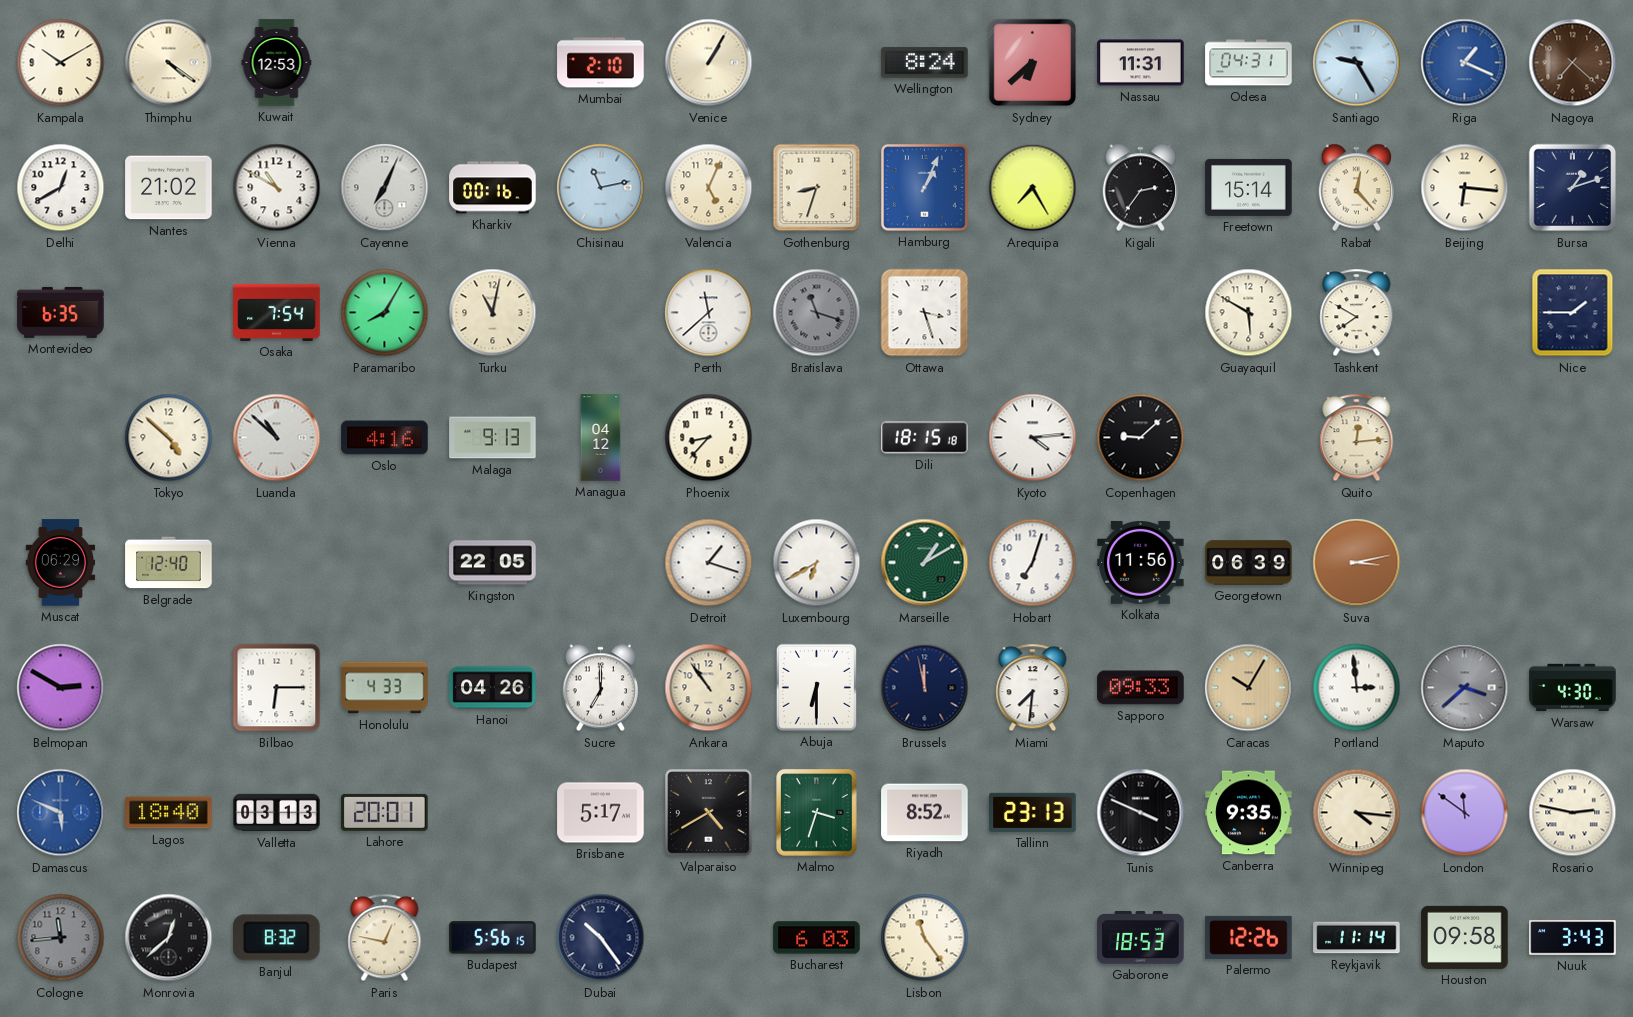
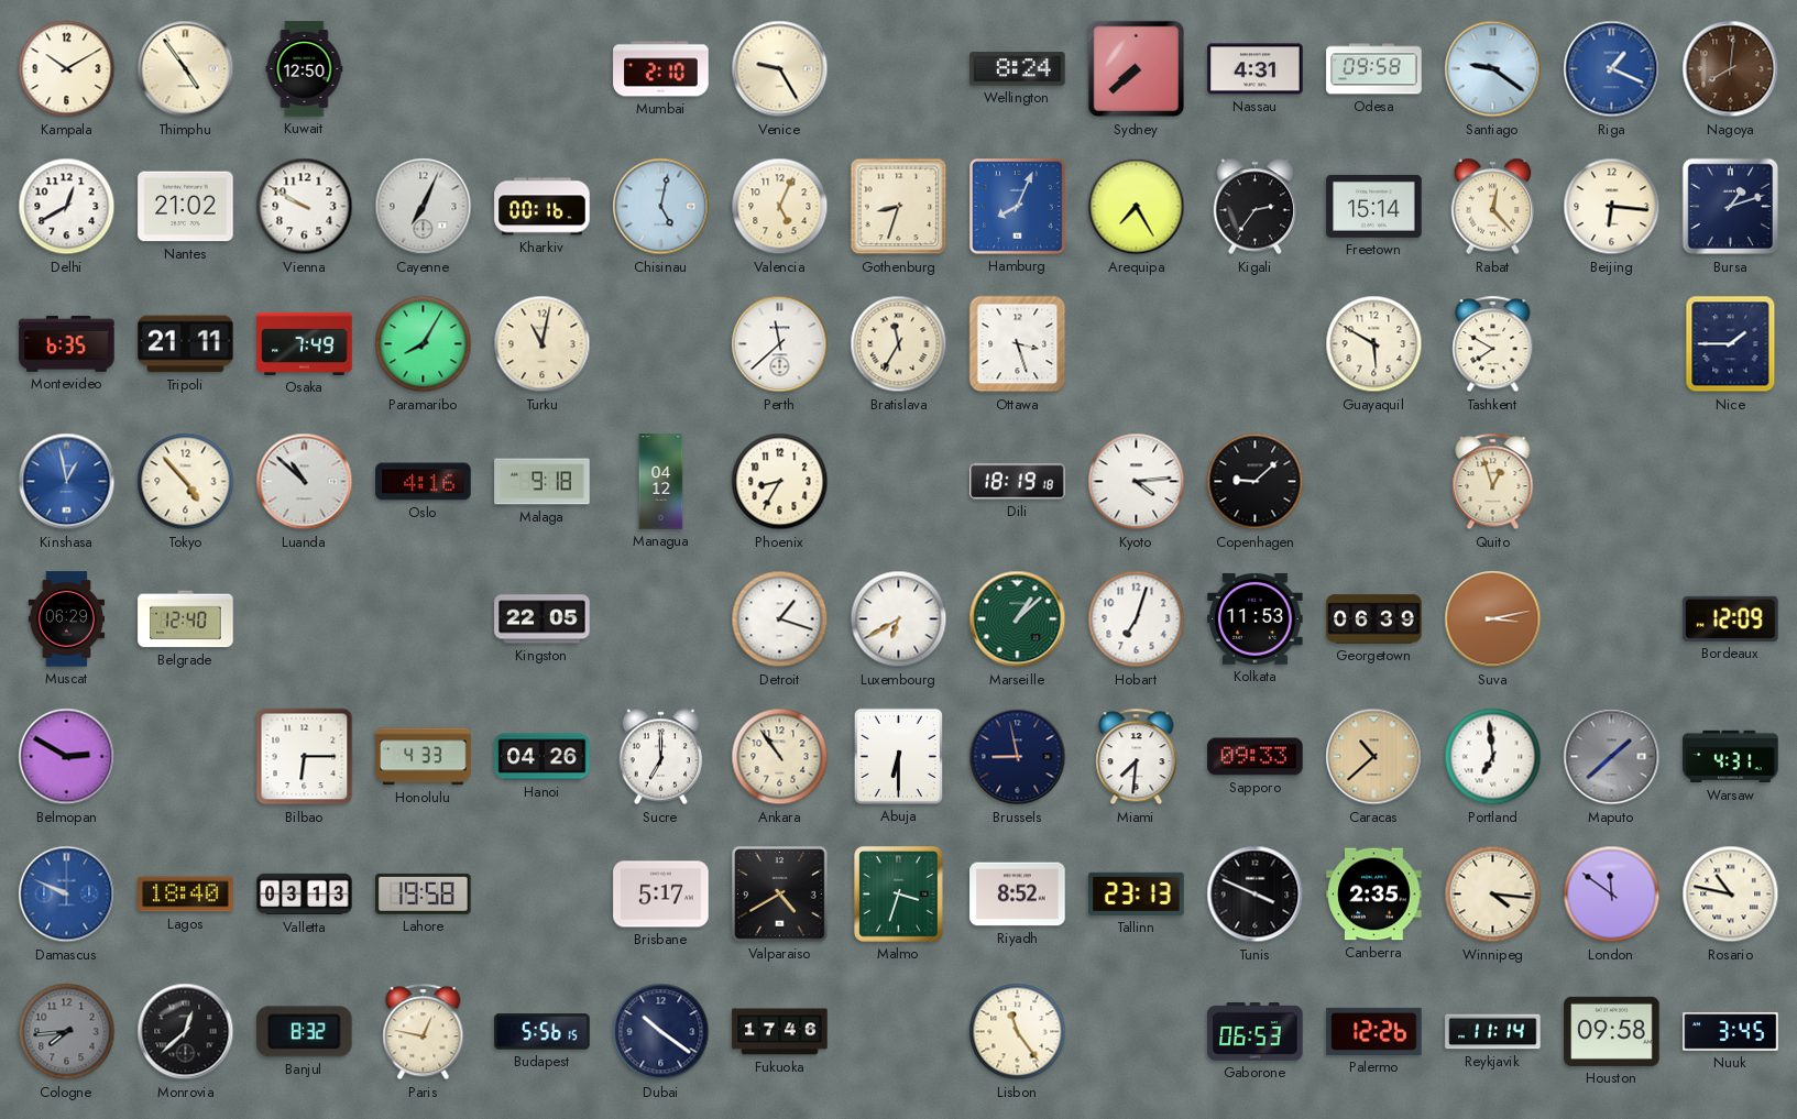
Thimphu: 4:21 -> 4:54
Kuwait: 12:53 -> 12:50
Venice: 1:05 -> 9:25
Sydney: 6:38 -> 7:38
Nassau: 11:31 -> 4:31
Odesa: 04:31 -> 09:58
Santiago: 9:25 -> 9:21
Nagoya: 7:22 -> 8:01
Vienna: 10:50 -> 9:50
Chisinau: 11:13 -> 5:02
Hamburg: 1:04 -> 8:04
Tripoli: none -> 21:11
Osaka: 7:54 -> 7:49
Bratislava: 11:18 -> 11:35
Bratislava dial: grey -> cream
Kinshasa: none -> 12:58
Tokyo: 4:52 -> 4:53
Malaga: 9:13 -> 9:18
Phoenix: 8:37 -> 8:35
Dili: 18:15 -> 18:19
Quito: 12:14 -> 12:57
Marseille: 1:10 -> 1:08
Kolkata: 11:56 -> 11:53
Bordeaux: none -> 12:09
Brussels: 11:58 -> 8:58
Caracas: 10:05 -> 10:38
Portland: 2:59 -> 6:59
Maputo: 3:38 -> 1:38
Warsaw: 4:30 -> 4:31
Damascus: 5:49 -> 9:49
Lahore: 20:01 -> 19:58
Canberra: 9:35 -> 2:35
Rosario: 2:47 -> 10:47
Cologne: 11:44 -> 7:44
Dubai: 10:24 -> 10:21
Fukuoka: none -> 17:46
Bucharest: 6:03 -> none
Gaborone: 18:53 -> 06:53
Nuuk: 3:43 -> 3:45
